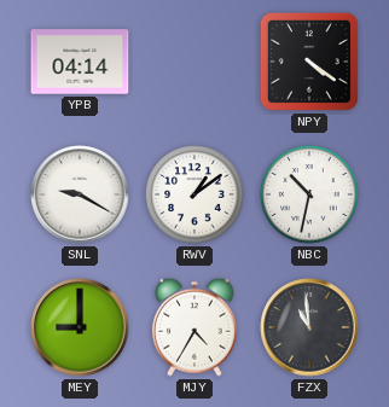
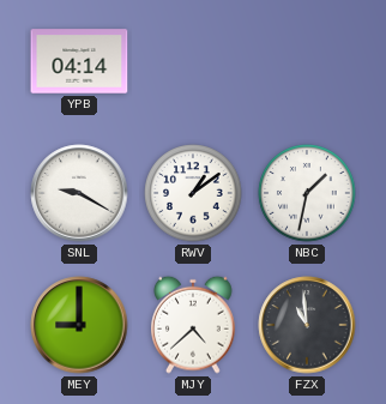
NPY: 4:21 -> none
NBC: 10:32 -> 1:32
MJY: 4:35 -> 4:38
